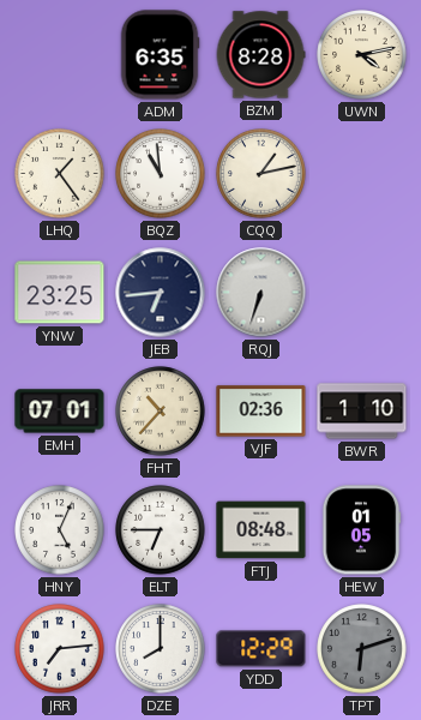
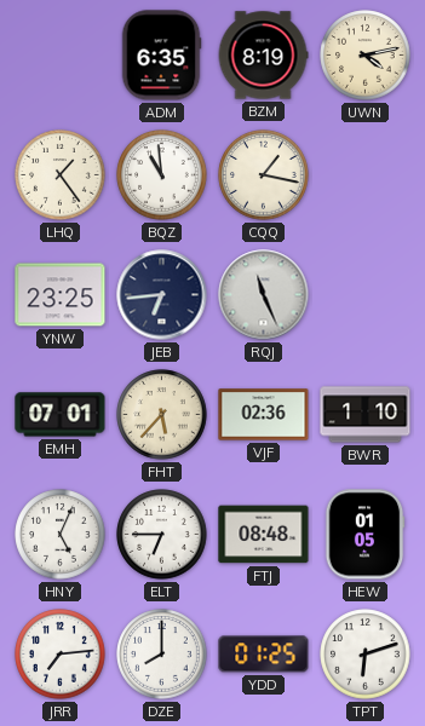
BZM: 8:28 -> 8:19
CQQ: 1:13 -> 1:17
RQJ: 6:33 -> 11:26
FHT: 10:37 -> 5:37
YDD: 12:29 -> 01:25
TPT dial: grey -> white
